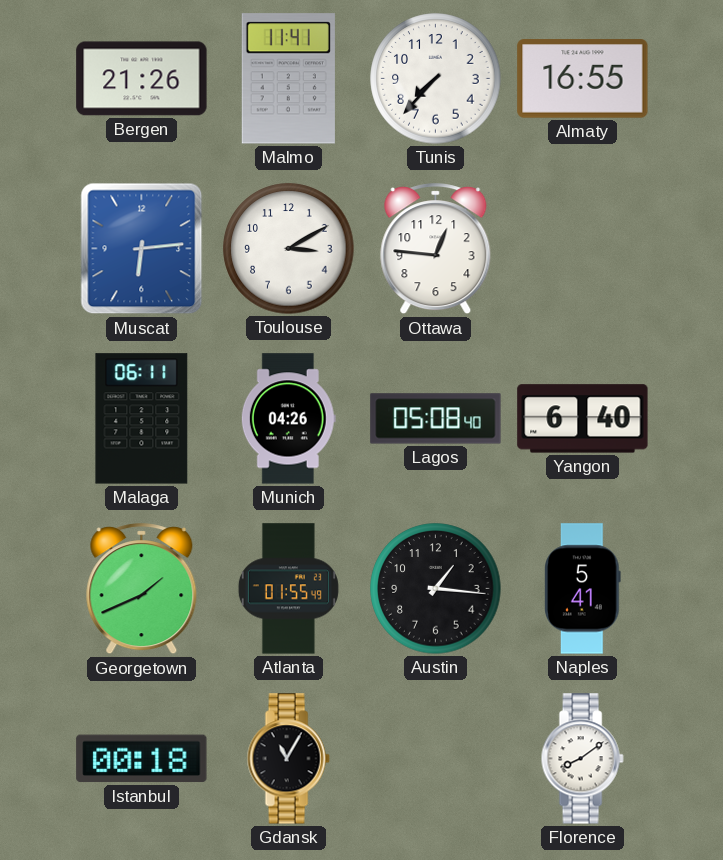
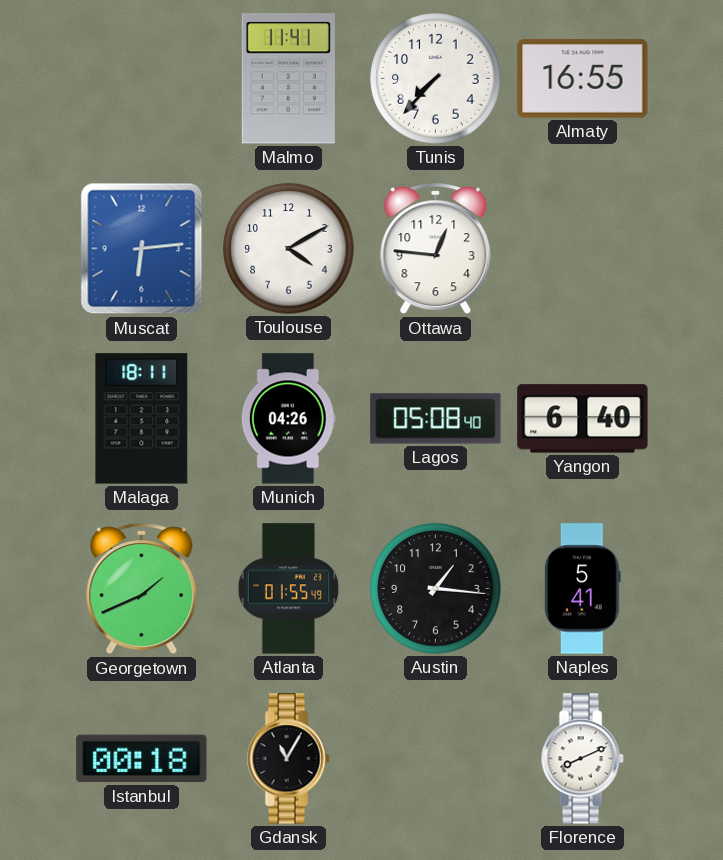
Bergen: 21:26 -> none
Toulouse: 3:10 -> 4:10
Malaga: 06:11 -> 18:11
Florence: 8:09 -> 8:11
